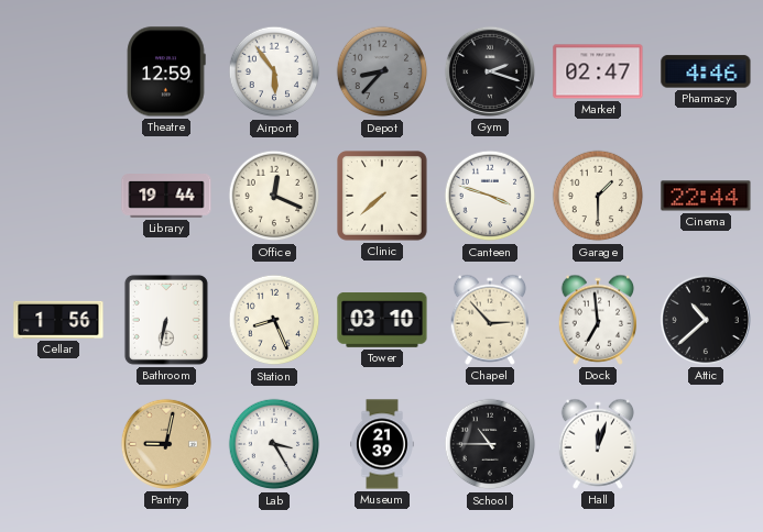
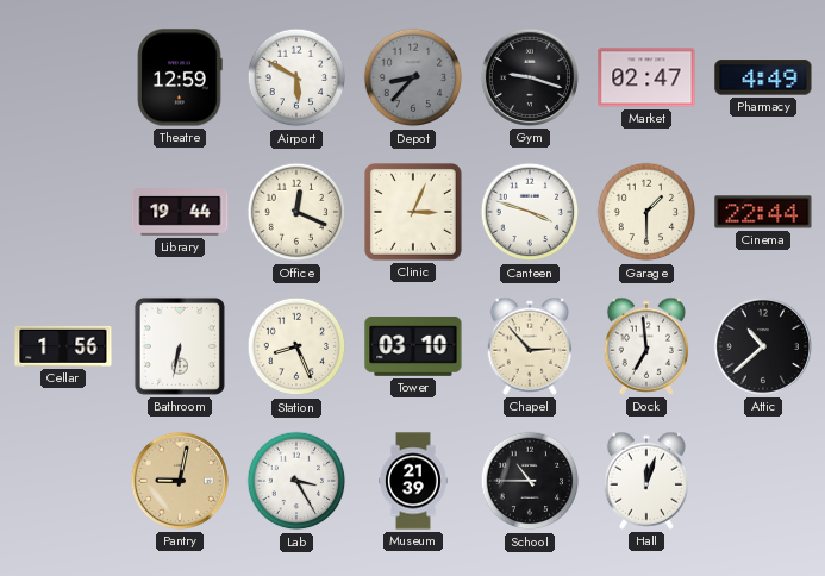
Airport: 5:54 -> 5:50
Gym: 2:18 -> 9:18
Pharmacy: 4:46 -> 4:49
Clinic: 7:38 -> 3:04
